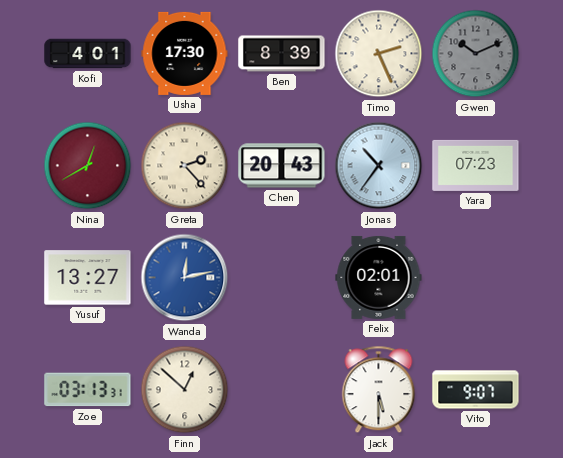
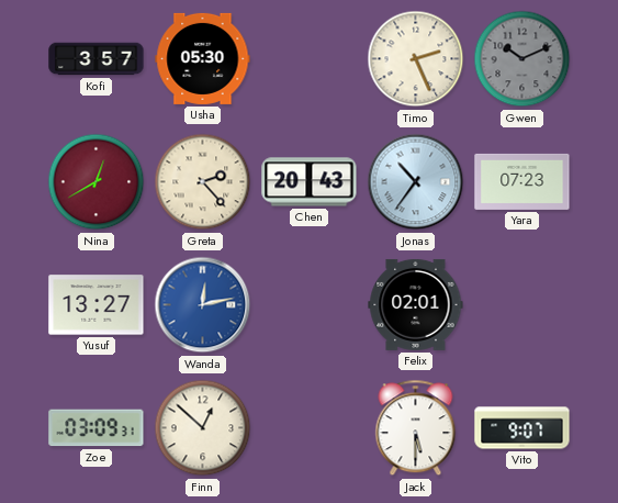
Kofi: 4:01 -> 3:57
Usha: 17:30 -> 05:30
Ben: 8:39 -> none
Zoe: 03:13 -> 03:09
